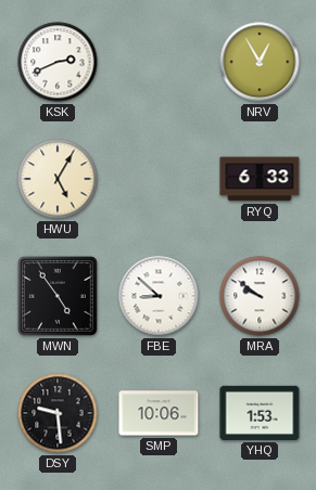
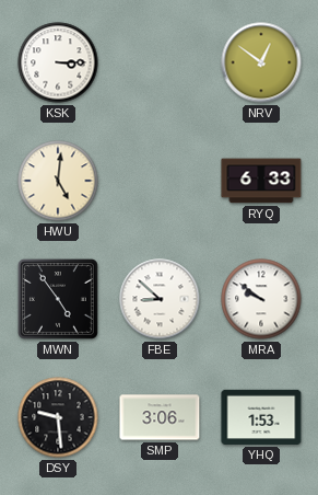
KSK: 2:41 -> 3:15
NRV: 12:55 -> 12:51
HWU: 5:05 -> 5:01
SMP: 10:06 -> 3:06
